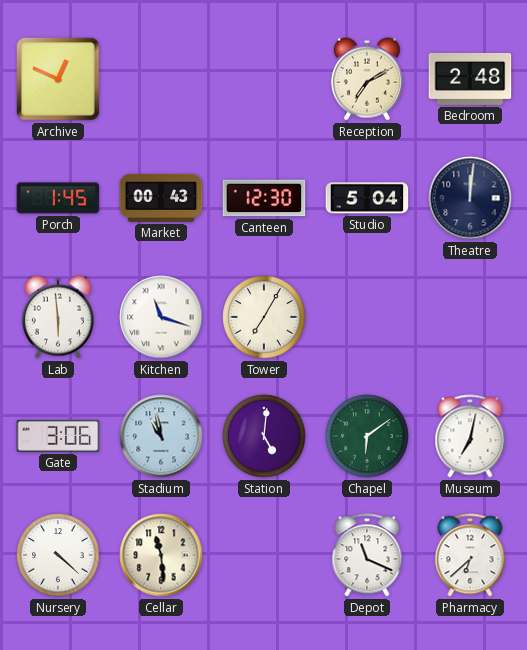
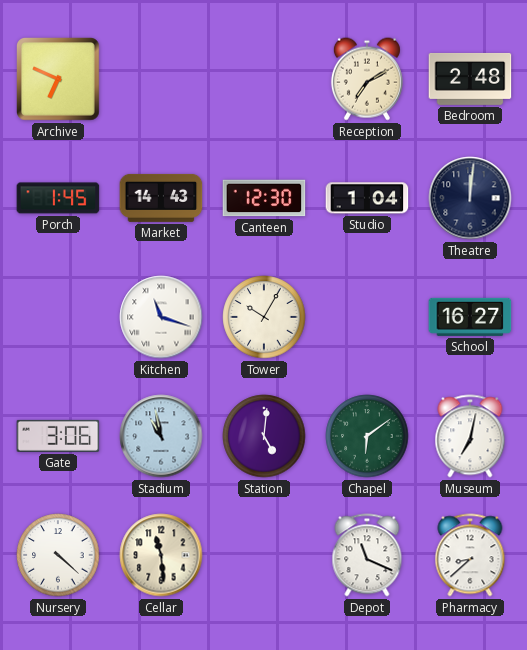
Archive: 12:49 -> 6:49
Market: 00:43 -> 14:43
Studio: 5:04 -> 1:04
Lab: 5:59 -> none
Tower: 7:05 -> 10:05
School: none -> 16:27
Pharmacy: 6:38 -> 8:38
